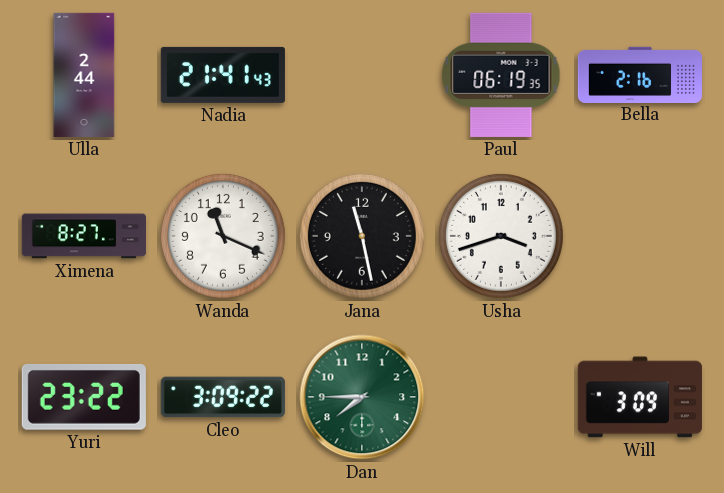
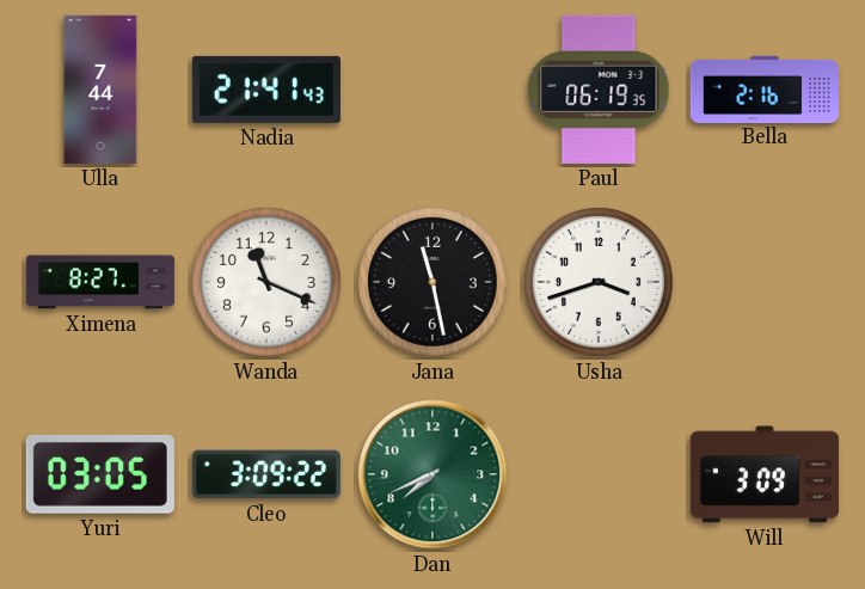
Ulla: 2:44 -> 7:44
Yuri: 23:22 -> 03:05
Dan: 7:45 -> 7:41
